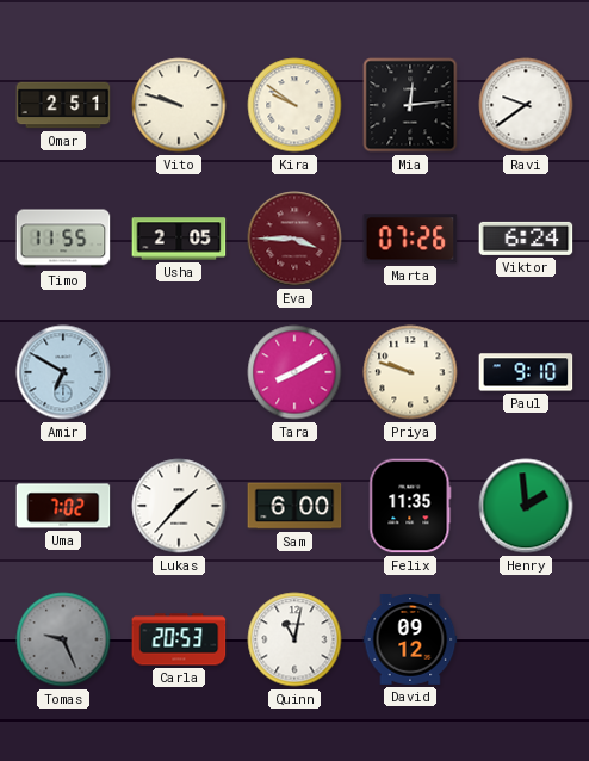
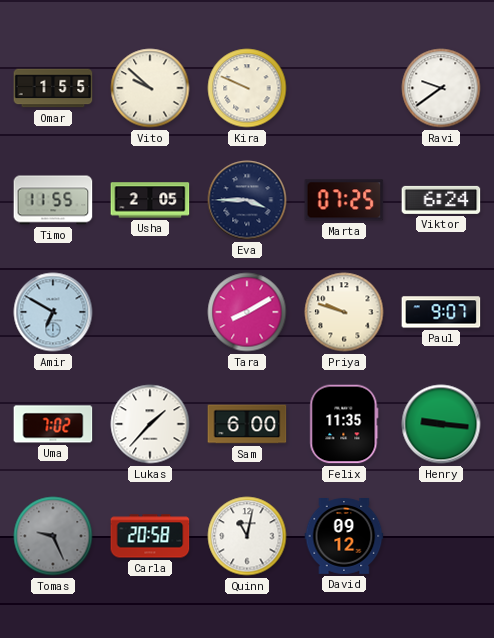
Omar: 2:51 -> 1:55
Vito: 9:48 -> 9:52
Kira: 9:51 -> 9:49
Mia: 12:14 -> none
Eva dial: burgundy -> navy
Marta: 07:26 -> 07:25
Paul: 9:10 -> 9:07
Henry: 1:59 -> 9:16
Carla: 20:53 -> 20:58
